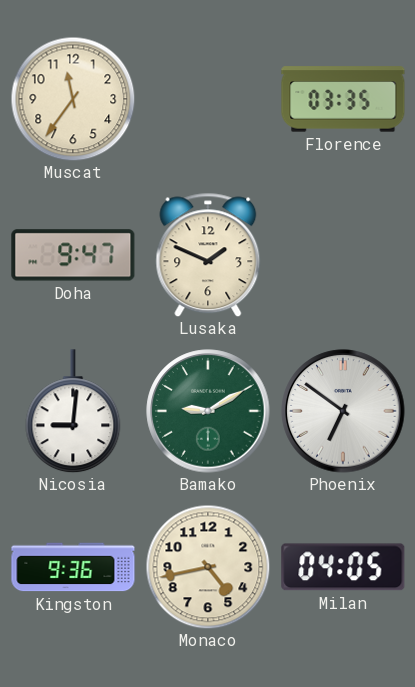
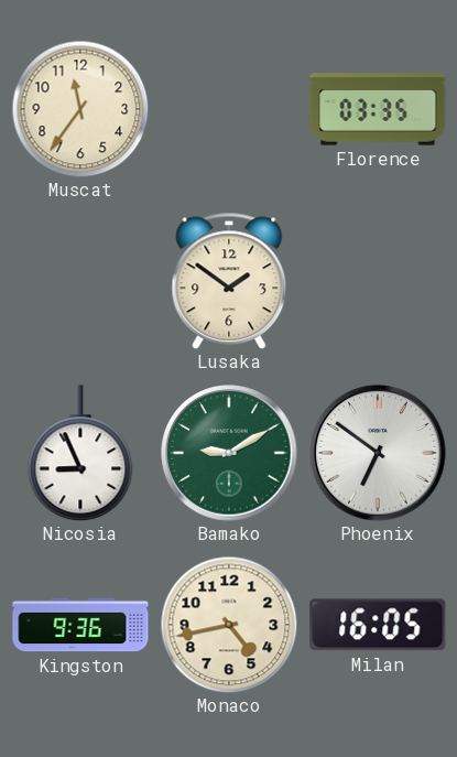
Doha: 9:47 -> none
Lusaka: 1:49 -> 1:51
Nicosia: 9:01 -> 8:56
Milan: 04:05 -> 16:05
